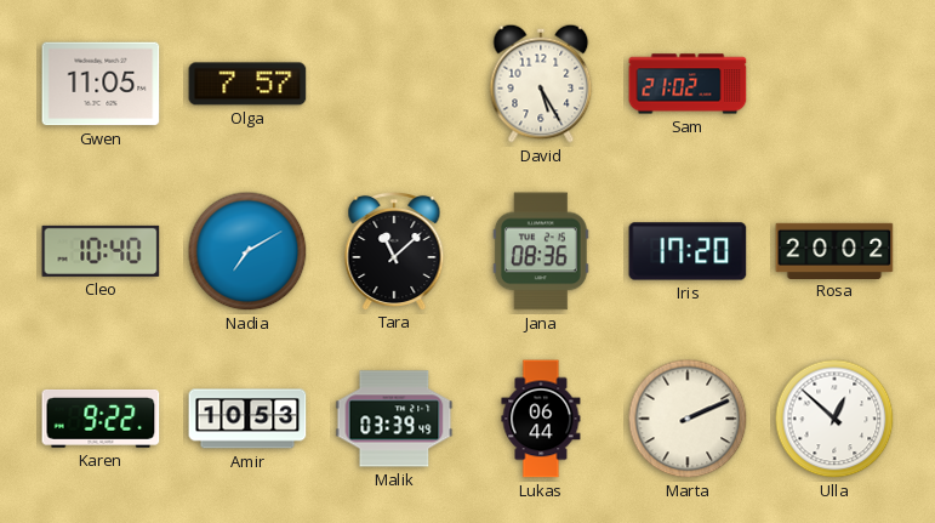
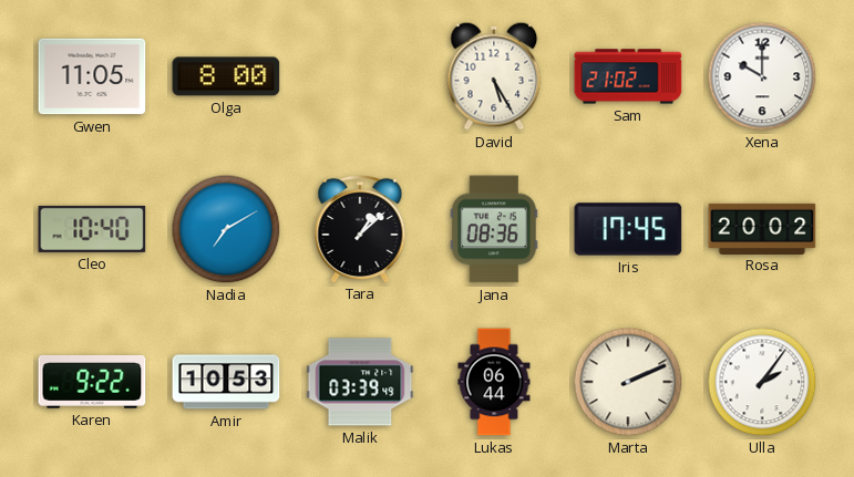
Olga: 7:57 -> 8:00
Xena: none -> 10:00
Tara: 11:08 -> 1:08
Iris: 17:20 -> 17:45
Ulla: 12:52 -> 2:06
